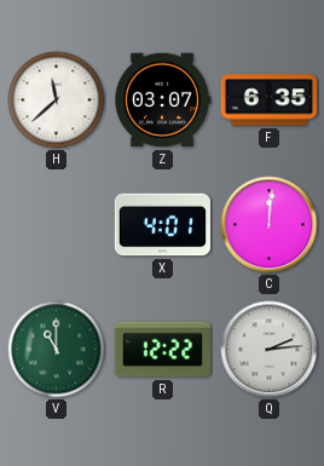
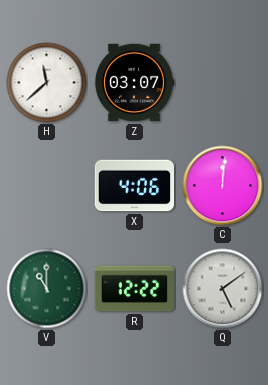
F: 6:35 -> none
X: 4:01 -> 4:06
Q: 2:14 -> 5:09
